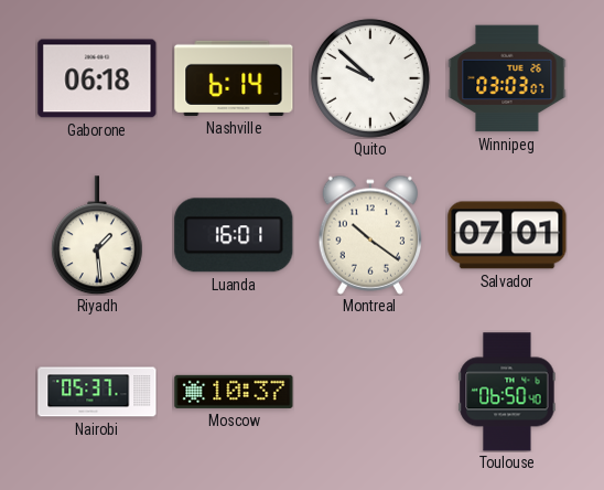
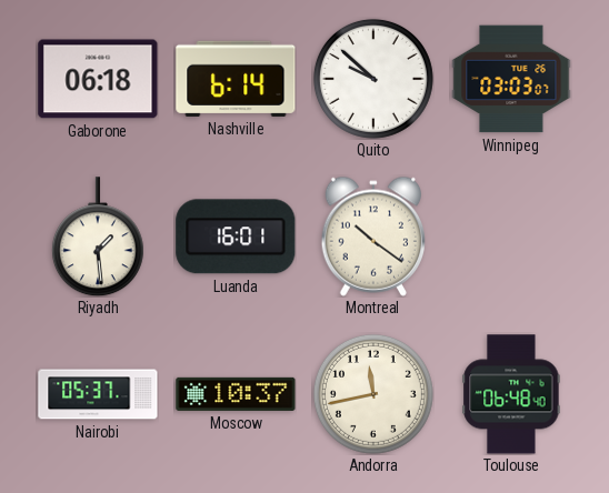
Salvador: 07:01 -> none
Andorra: none -> 11:43
Toulouse: 06:50 -> 06:48
